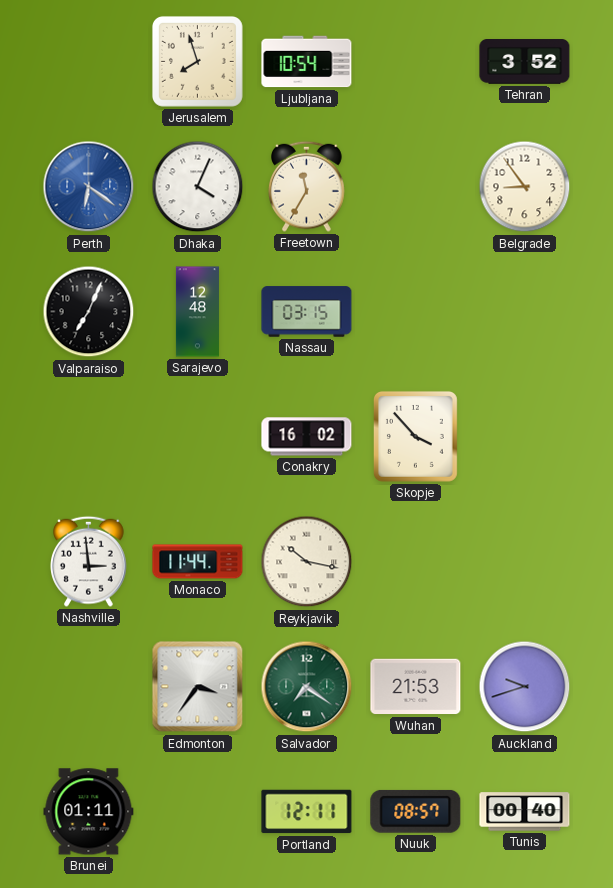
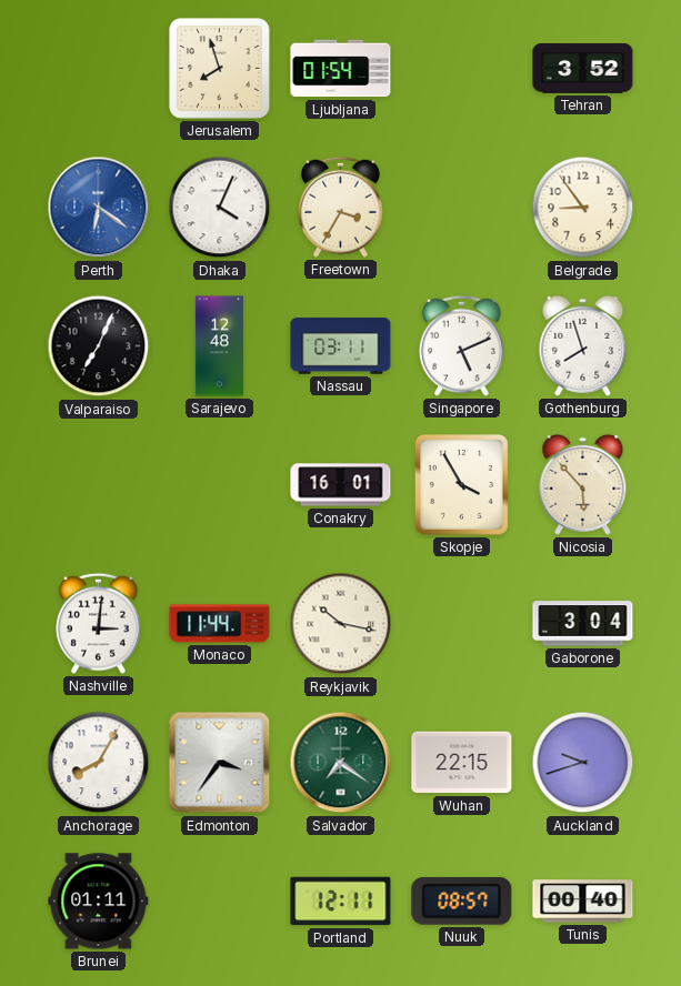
Ljubljana: 10:54 -> 01:54
Freetown: 11:35 -> 3:35
Nassau: 03:15 -> 03:11
Singapore: none -> 5:11
Gothenburg: none -> 7:57
Conakry: 16:02 -> 16:01
Skopje: 3:53 -> 3:55
Nicosia: none -> 5:53
Nashville: 2:59 -> 3:01
Gaborone: none -> 3:04
Anchorage: none -> 8:05
Wuhan: 21:53 -> 22:15
